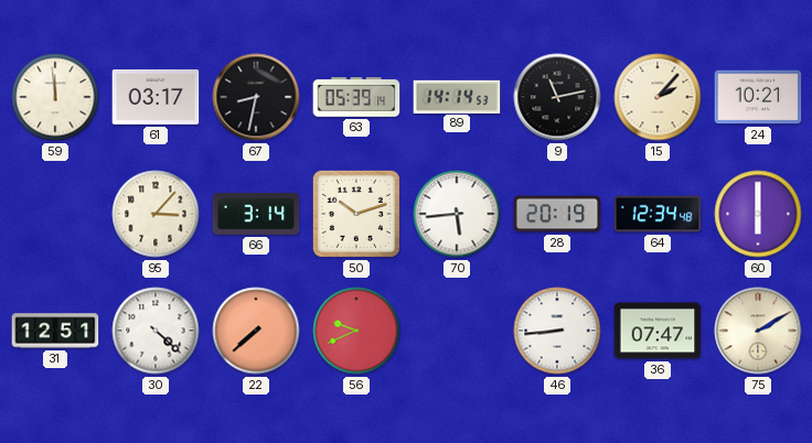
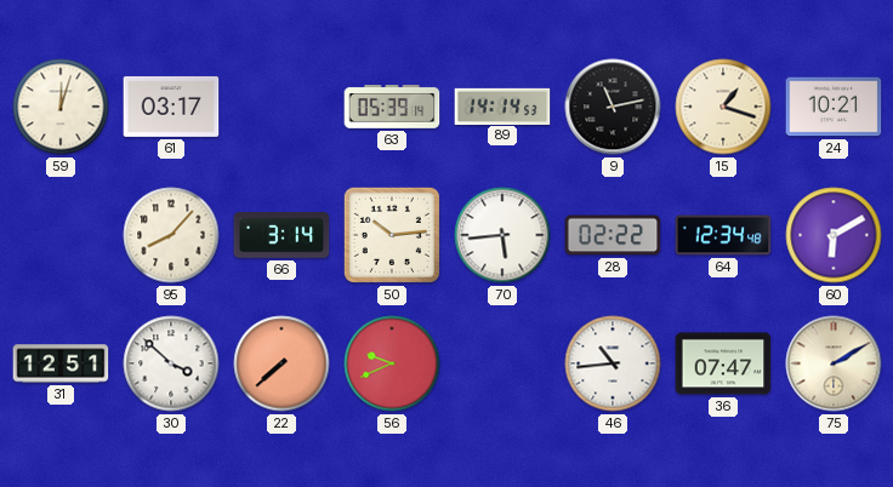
59: 11:59 -> 12:03
67: 8:32 -> none
15: 2:07 -> 1:18
95: 3:07 -> 8:07
50: 10:12 -> 10:14
28: 20:19 -> 02:22
60: 6:00 -> 6:10
30: 4:22 -> 3:52
46: 8:44 -> 10:44
